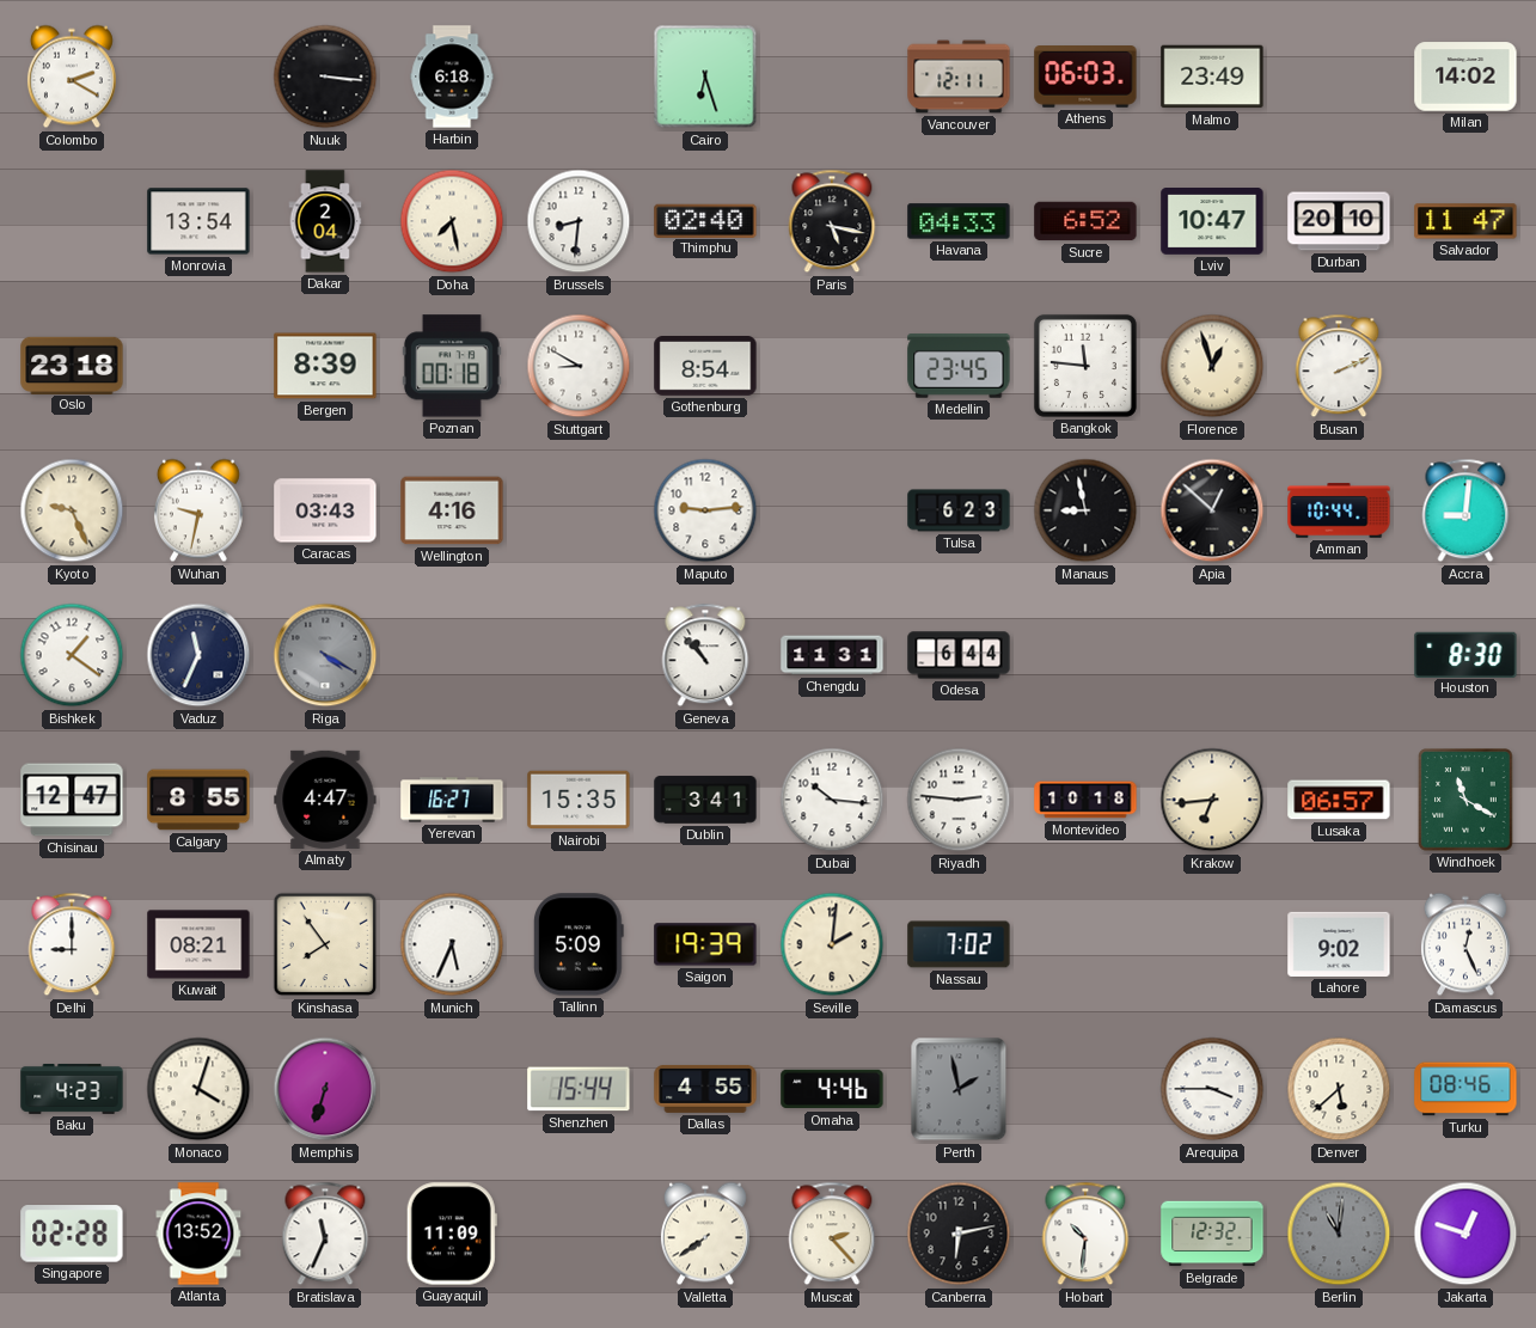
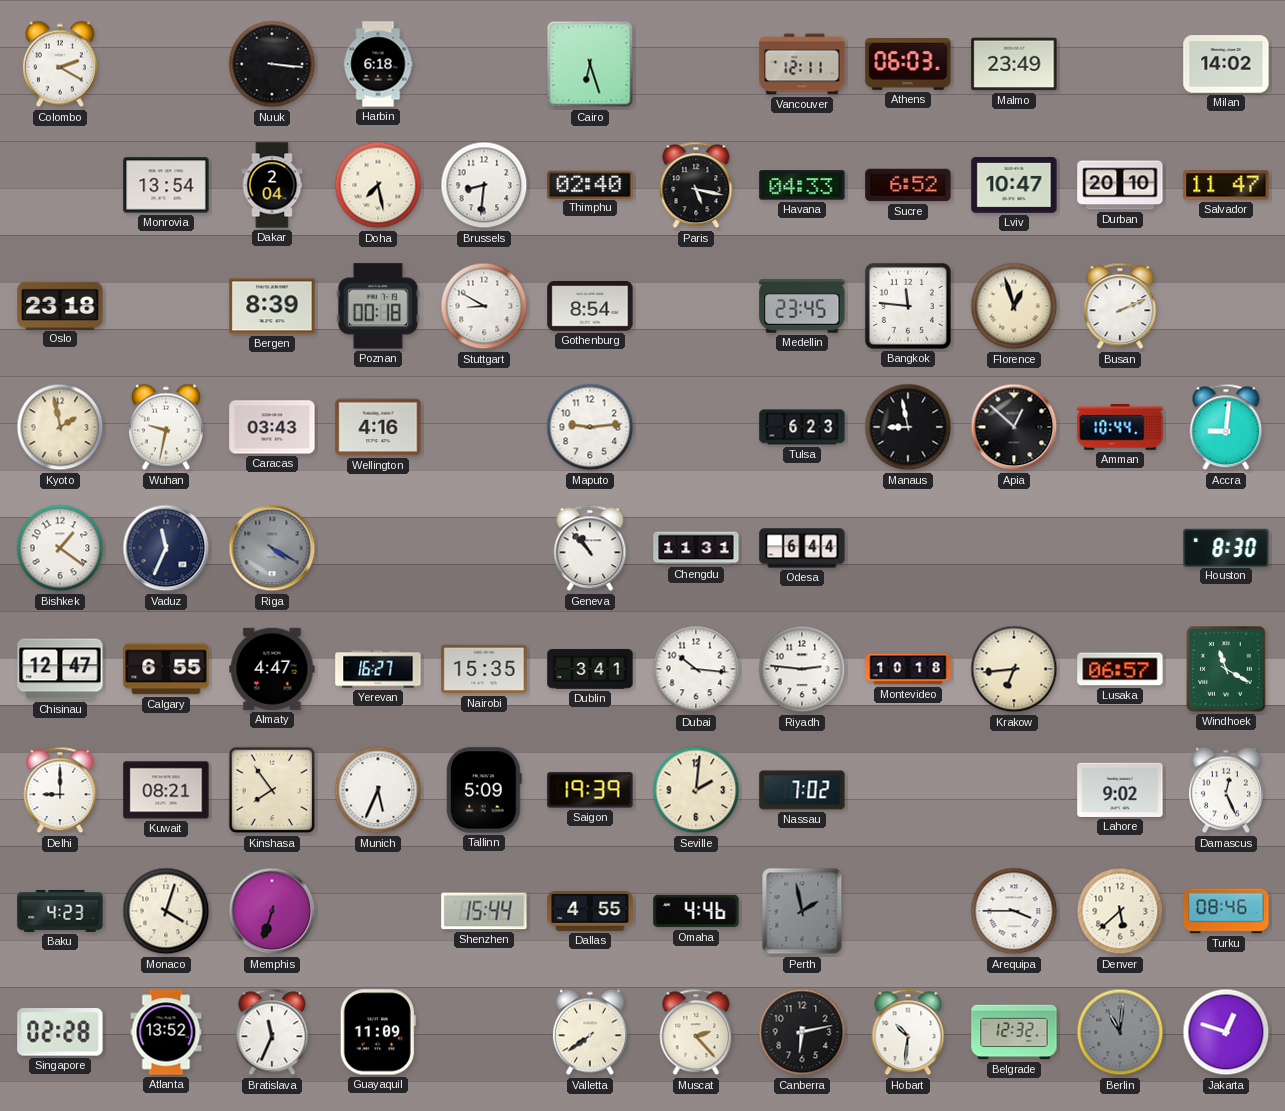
Kyoto: 9:26 -> 1:58
Calgary: 8:55 -> 6:55
